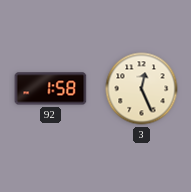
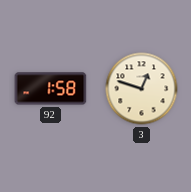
3: 12:26 -> 12:48
